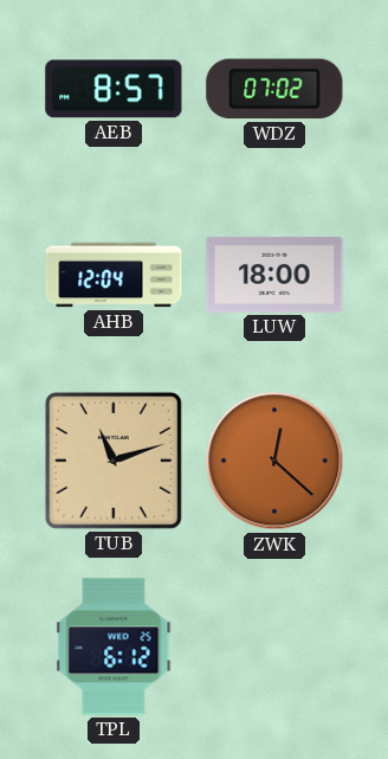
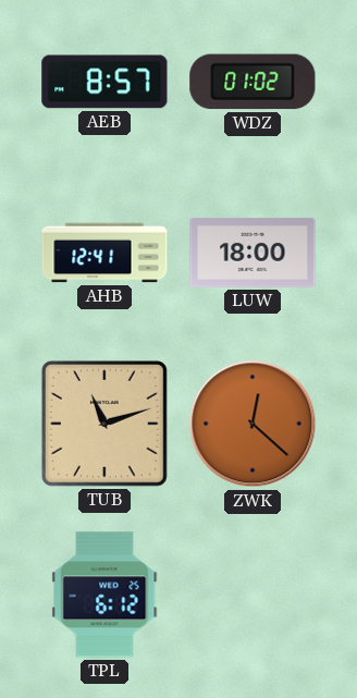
WDZ: 07:02 -> 01:02
AHB: 12:04 -> 12:41
